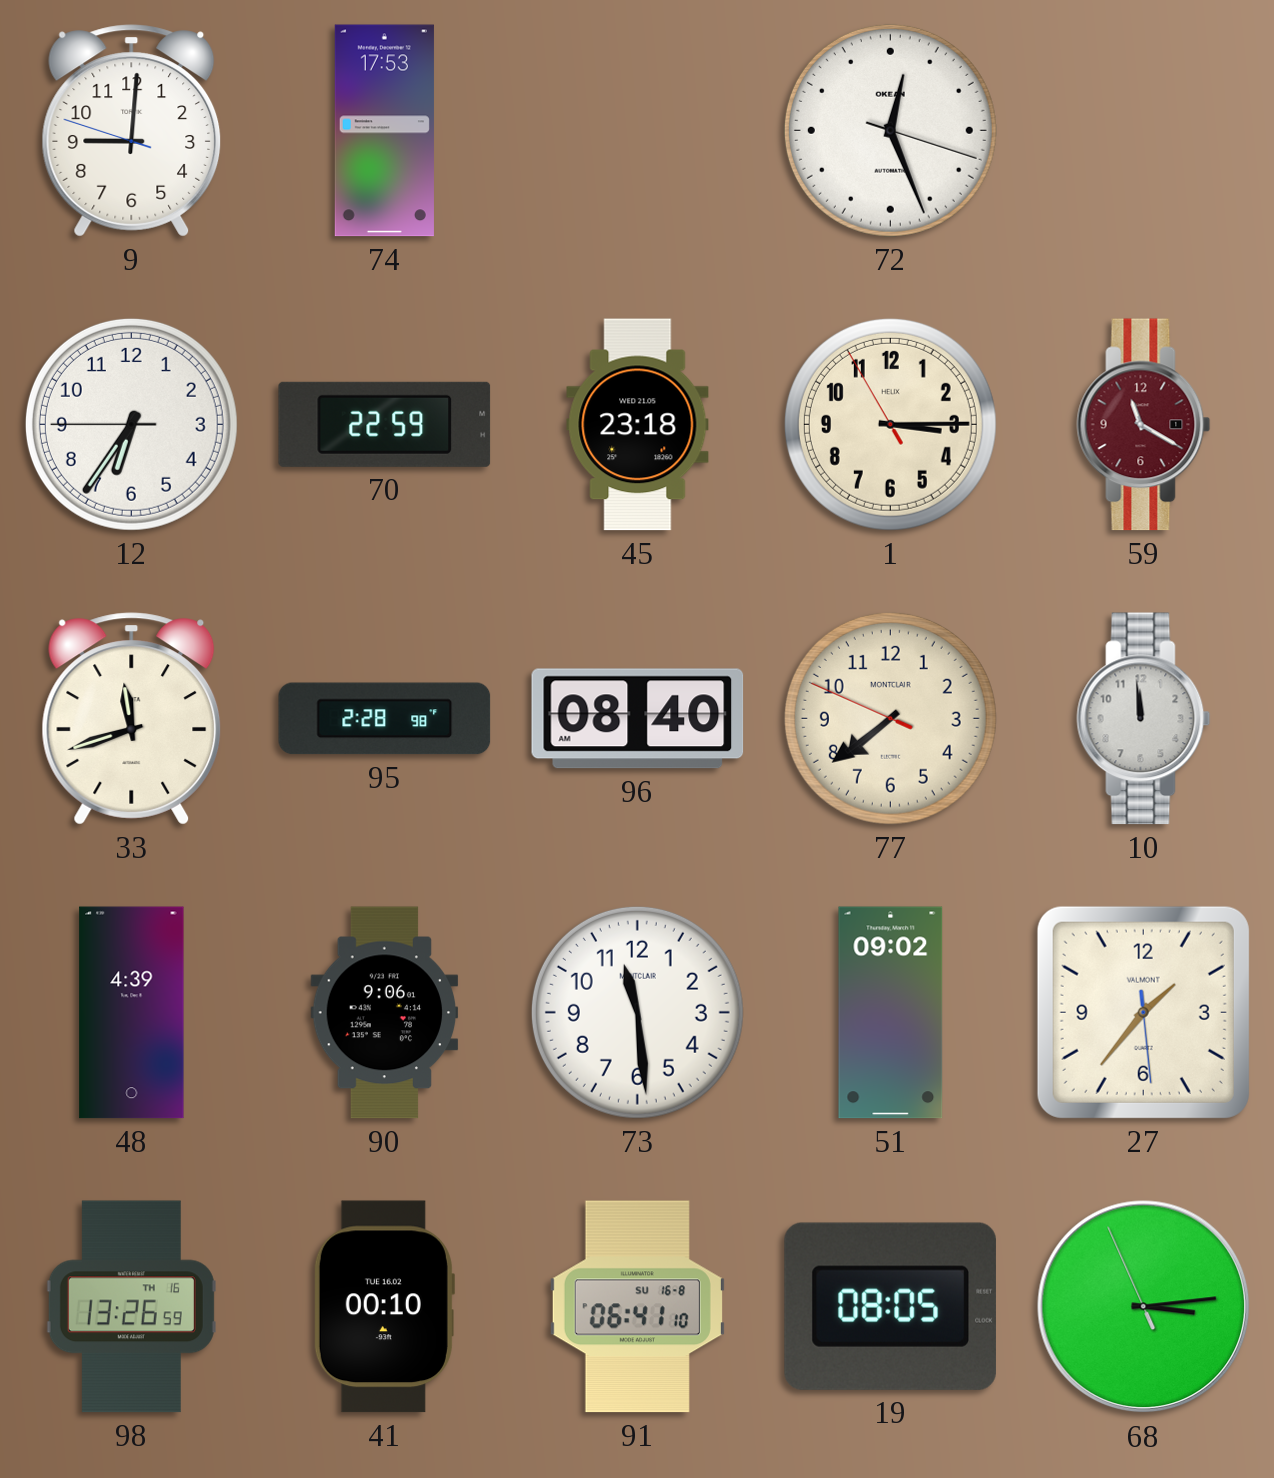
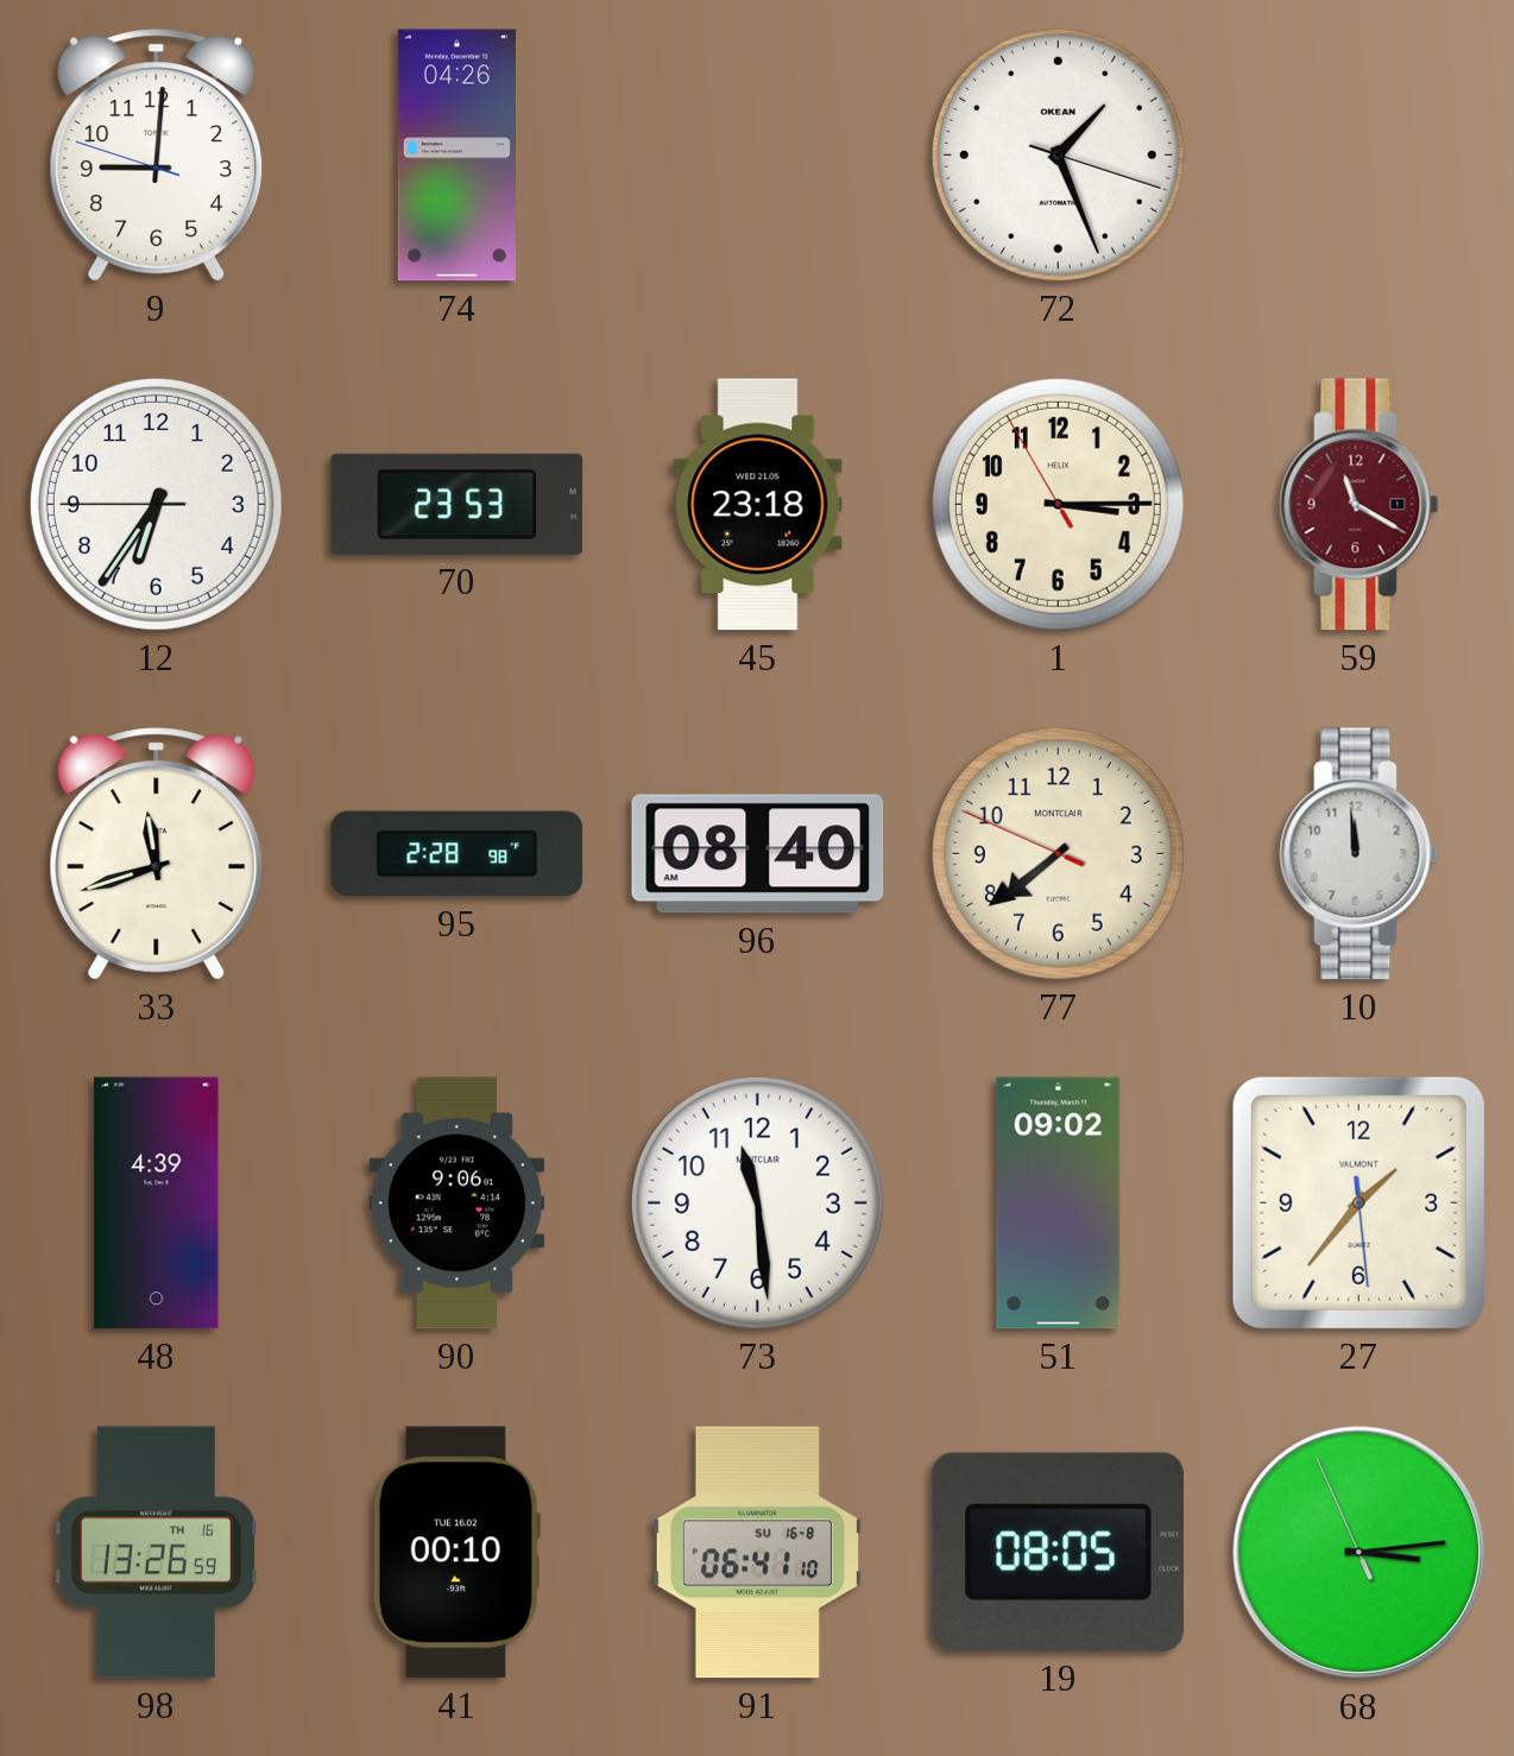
74: 17:53 -> 04:26
72: 12:26 -> 1:26
70: 22:59 -> 23:53
